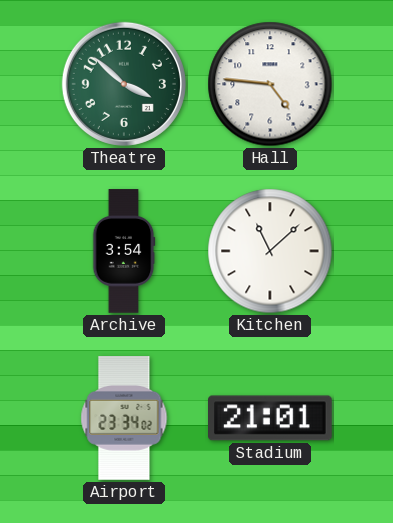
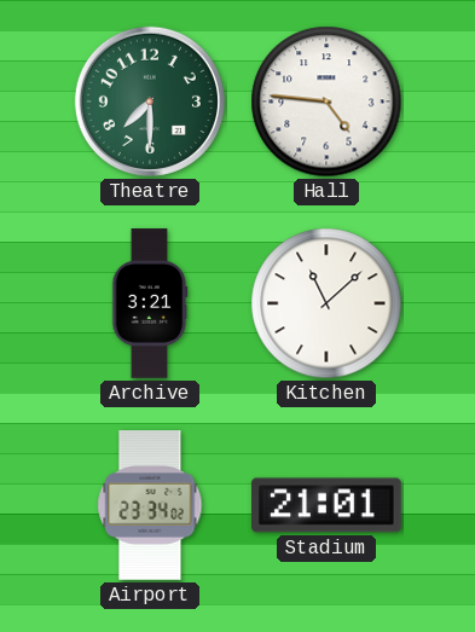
Theatre: 3:52 -> 7:30
Archive: 3:54 -> 3:21
